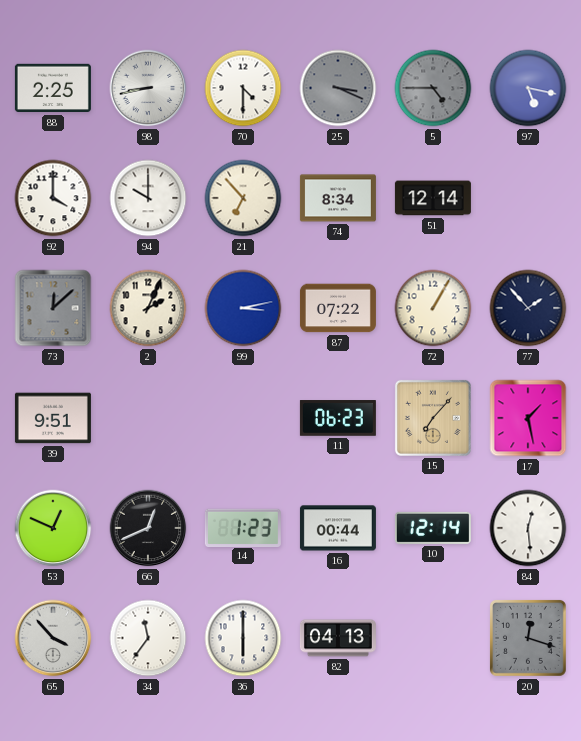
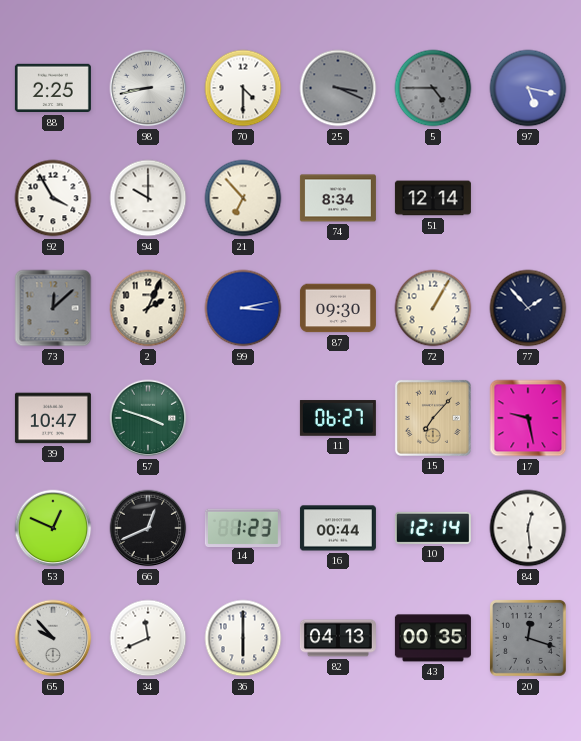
92: 4:00 -> 3:55
87: 07:22 -> 09:30
39: 9:51 -> 10:47
57: none -> 3:48
11: 06:23 -> 06:27
17: 1:28 -> 9:28
65: 3:53 -> 9:53
34: 11:36 -> 11:41
43: none -> 00:35
